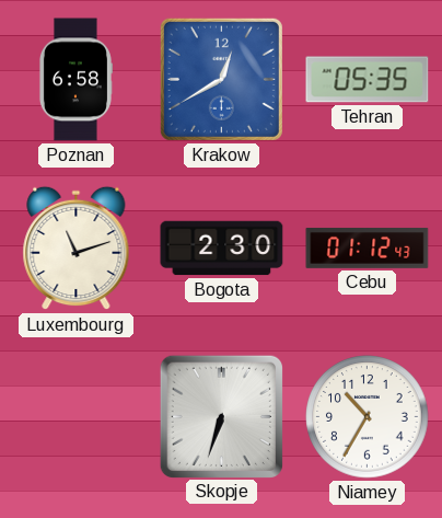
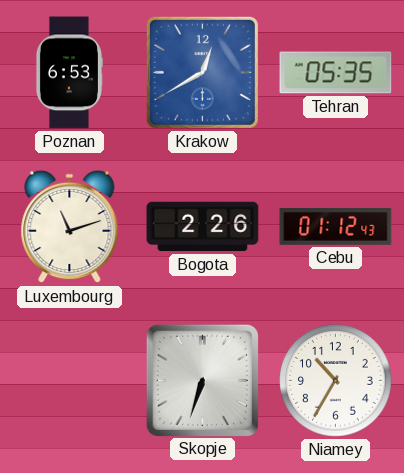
Poznan: 6:58 -> 6:53
Bogota: 2:30 -> 2:26
